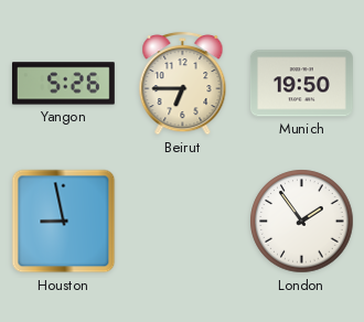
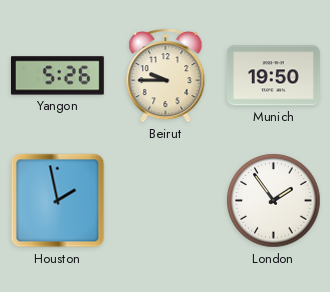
Beirut: 6:45 -> 9:45
Houston: 8:58 -> 1:58
